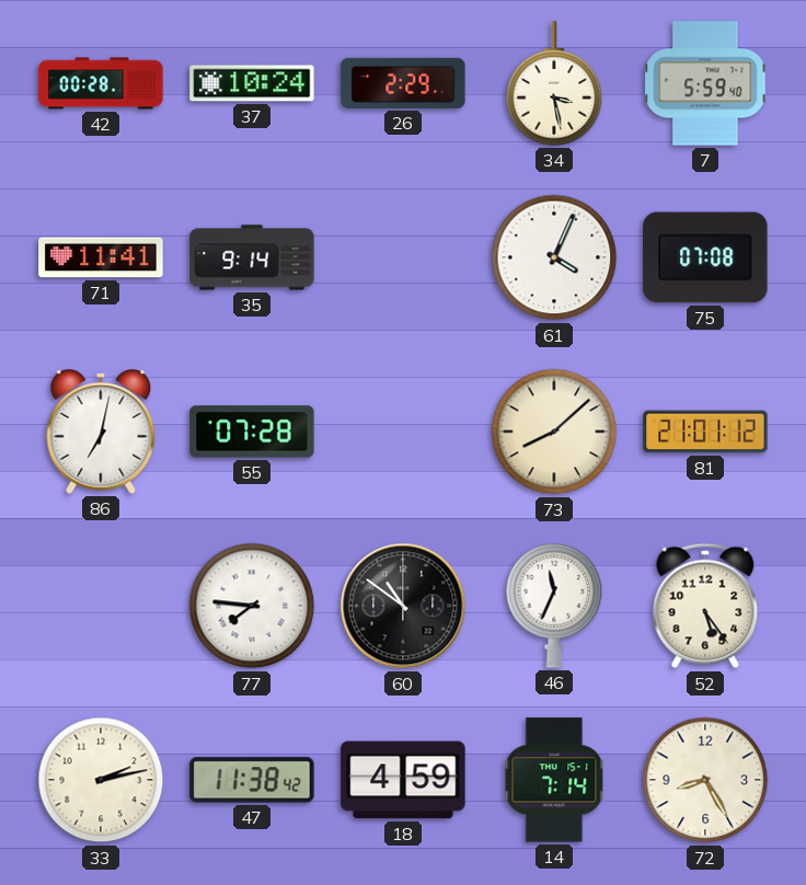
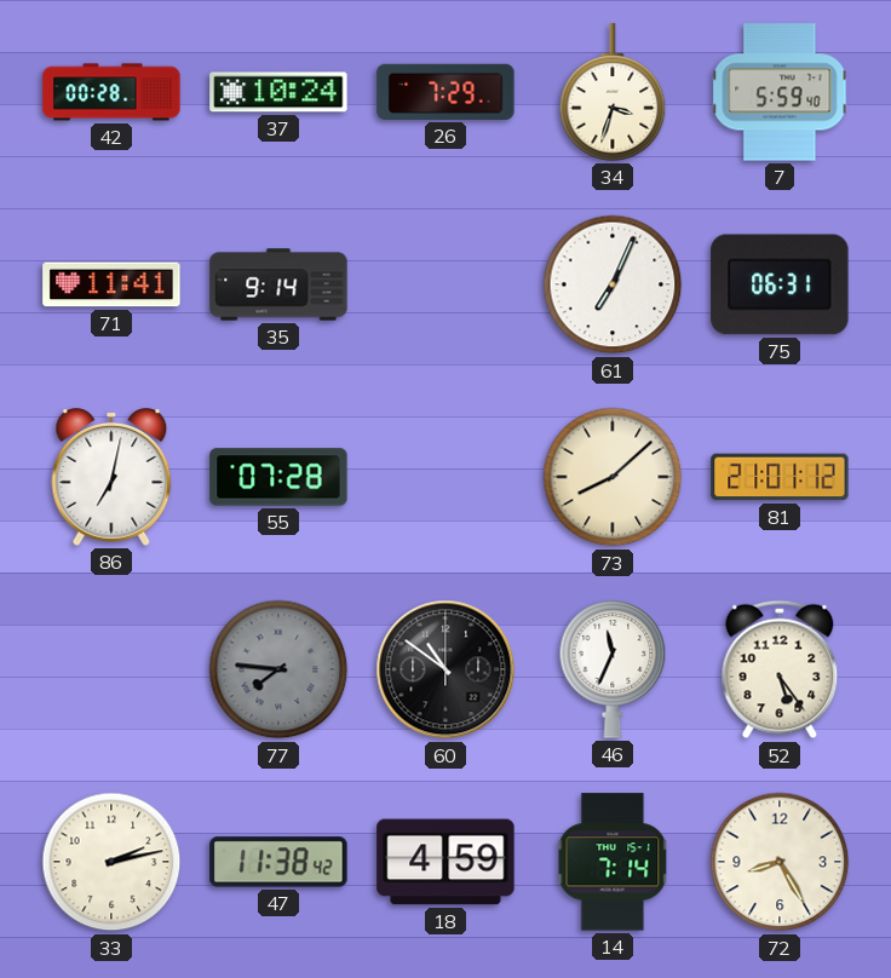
26: 2:29 -> 7:29
34: 3:28 -> 3:33
61: 4:04 -> 7:04
75: 07:08 -> 06:31
77 dial: white -> grey
